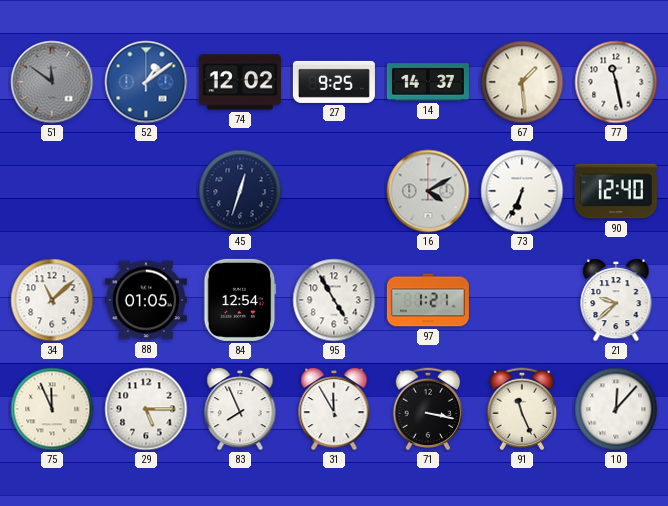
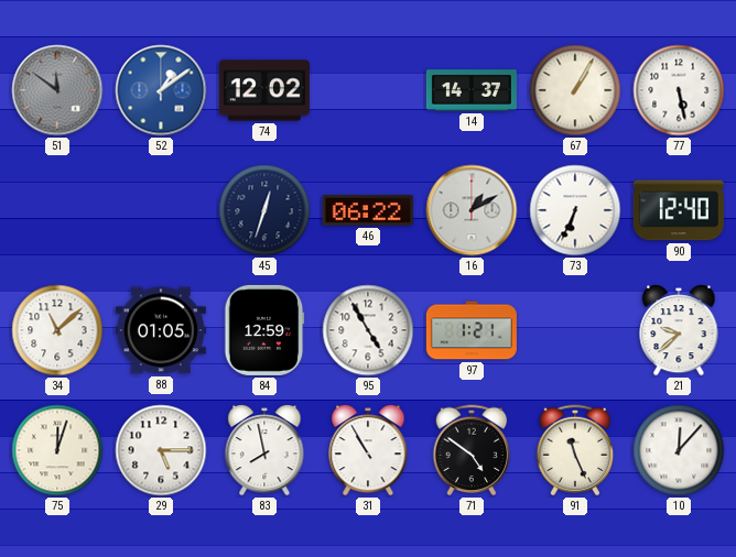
27: 9:25 -> none
67: 1:29 -> 1:05
77: 11:28 -> 5:28
46: none -> 06:22
16: 4:10 -> 1:10
84: 12:54 -> 12:59
75: 11:56 -> 12:03
83: 7:56 -> 7:58
31: 11:55 -> 10:55
71: 3:17 -> 4:51
